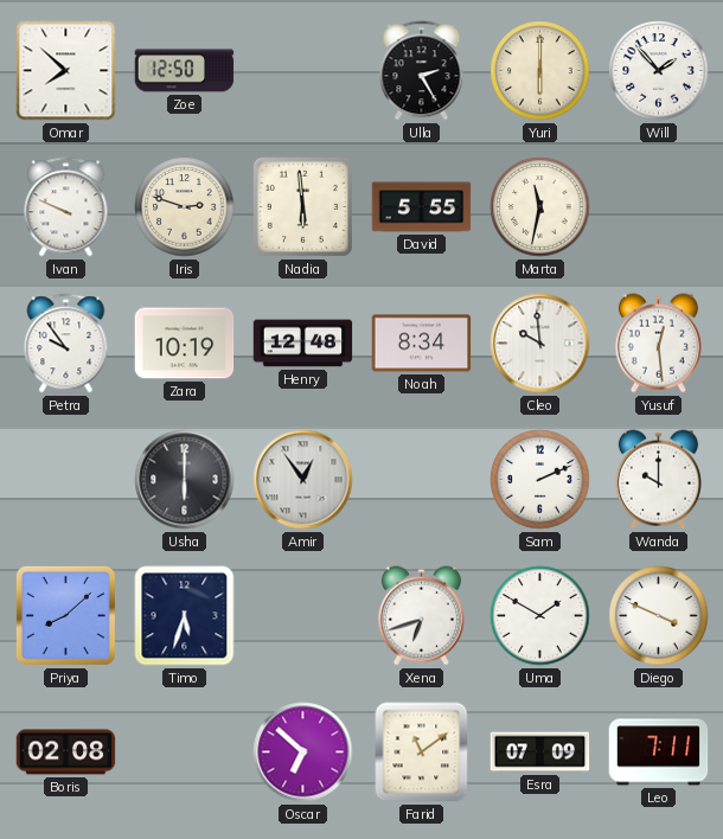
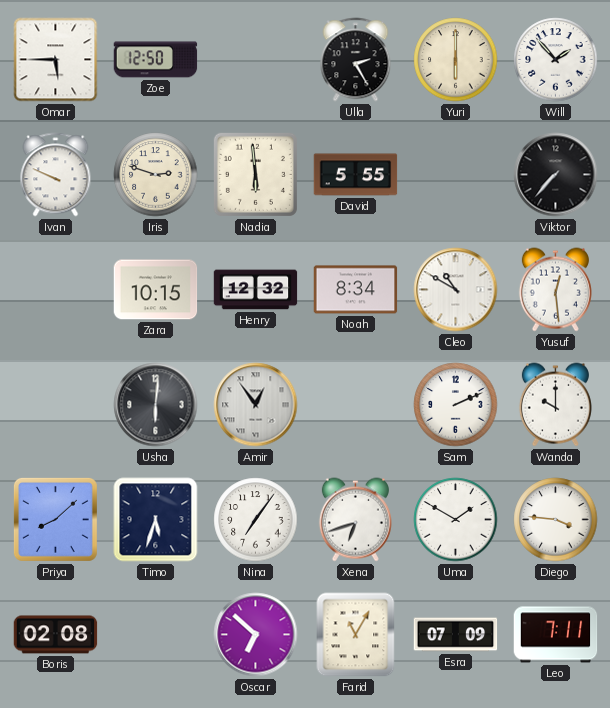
Omar: 7:52 -> 5:45
Marta: 11:32 -> none
Viktor: none -> 7:37
Petra: 9:54 -> none
Zara: 10:19 -> 10:15
Henry: 12:48 -> 12:32
Cleo: 9:59 -> 10:50
Usha: 6:00 -> 6:01
Nina: none -> 7:06
Diego: 3:49 -> 3:46
Farid: 11:09 -> 11:05
